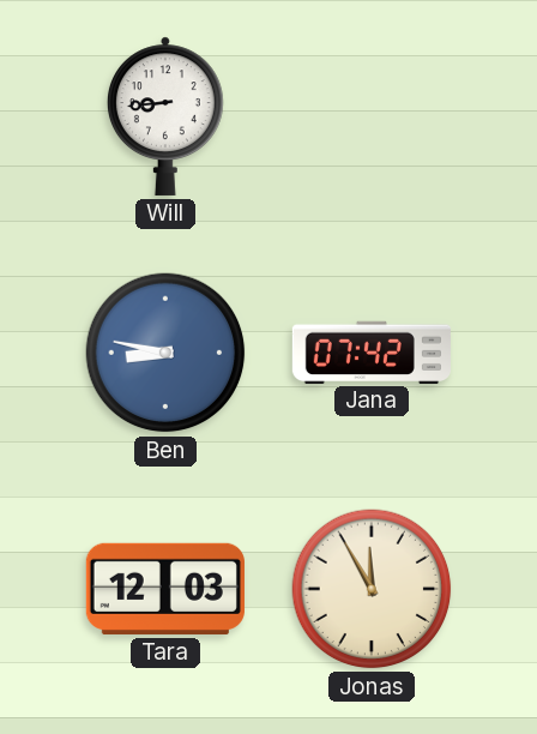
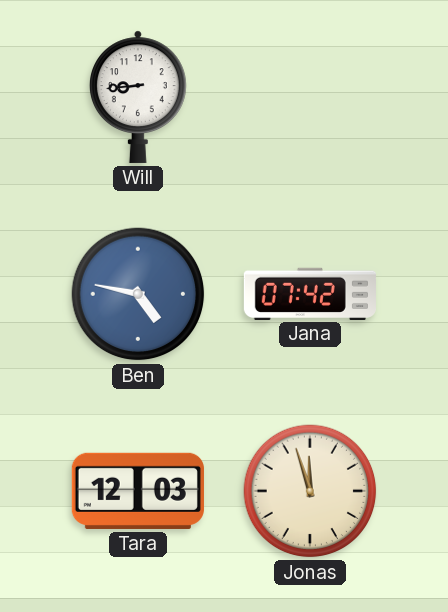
Ben: 8:47 -> 4:47
Jonas: 11:55 -> 11:57
